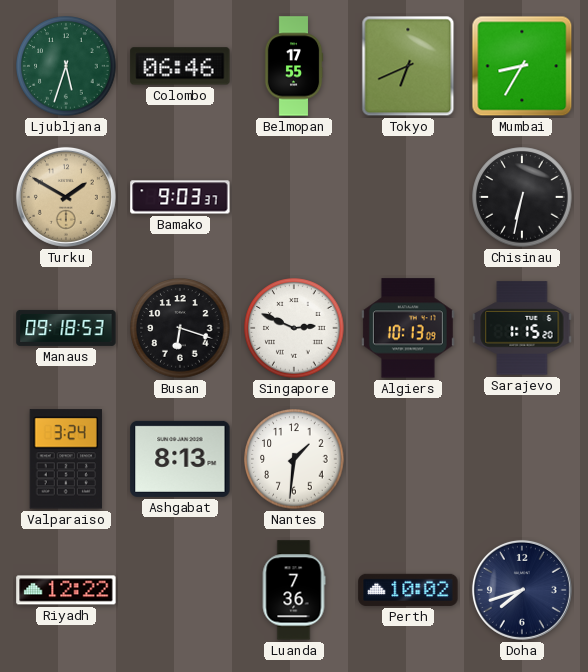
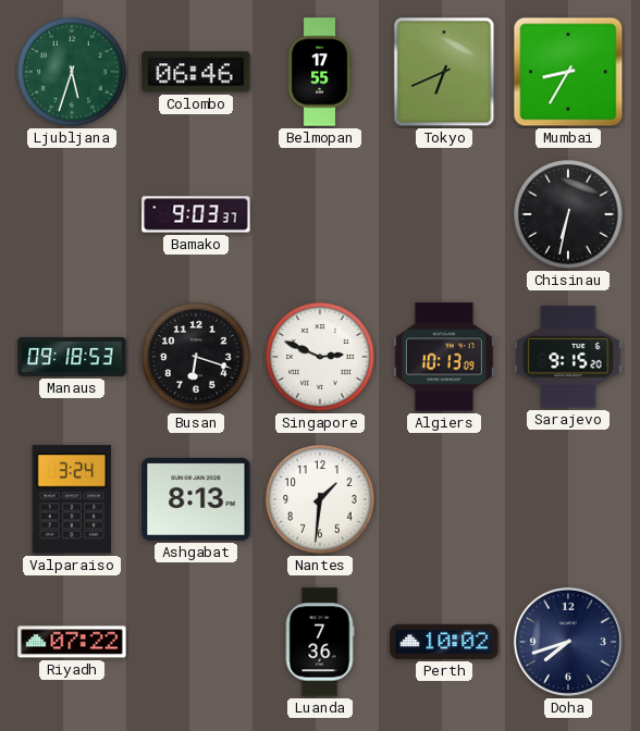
Turku: 1:50 -> none
Sarajevo: 1:15 -> 9:15
Riyadh: 12:22 -> 07:22
